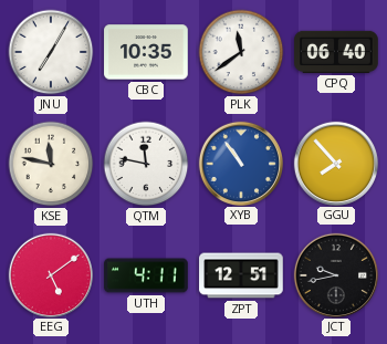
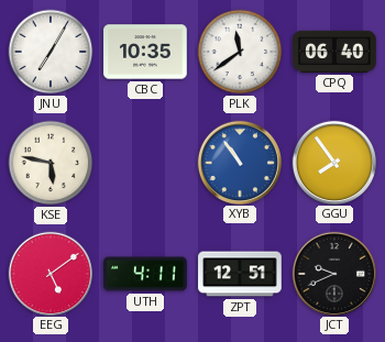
KSE: 11:47 -> 5:47
QTM: 11:47 -> none
GGU: 7:53 -> 7:54
JCT: 9:43 -> 9:41
